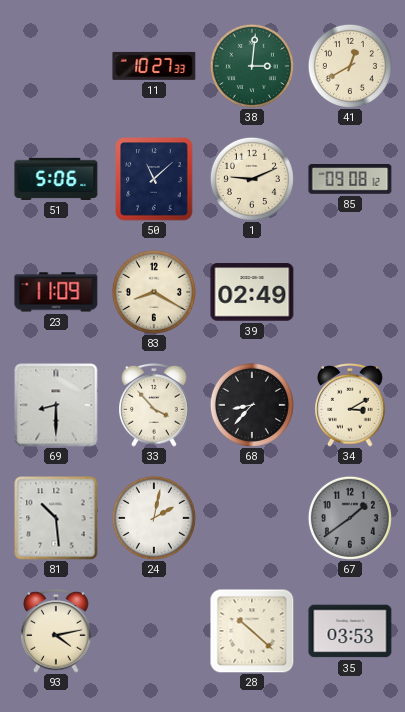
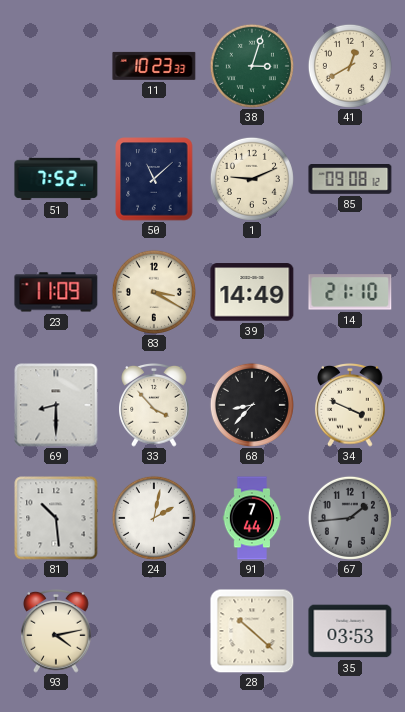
11: 10:27 -> 10:23
38: 3:01 -> 3:03
51: 5:06 -> 7:52
83: 8:20 -> 3:20
39: 02:49 -> 14:49
14: none -> 21:10
34: 3:10 -> 3:49
91: none -> 7:44
67: 1:39 -> 1:44
